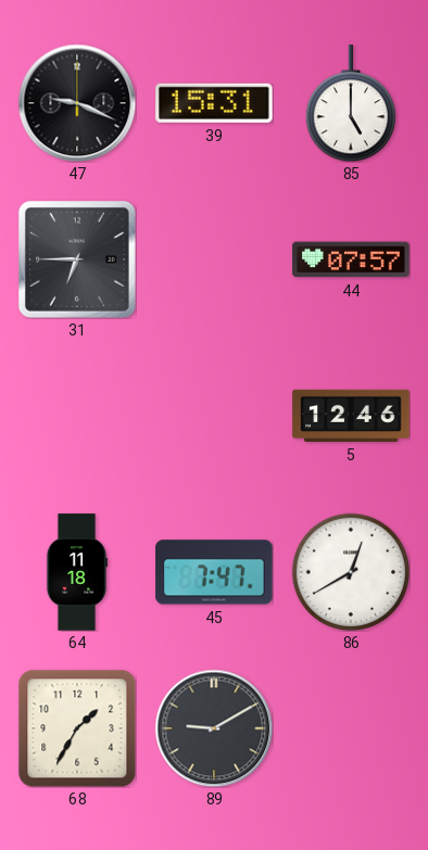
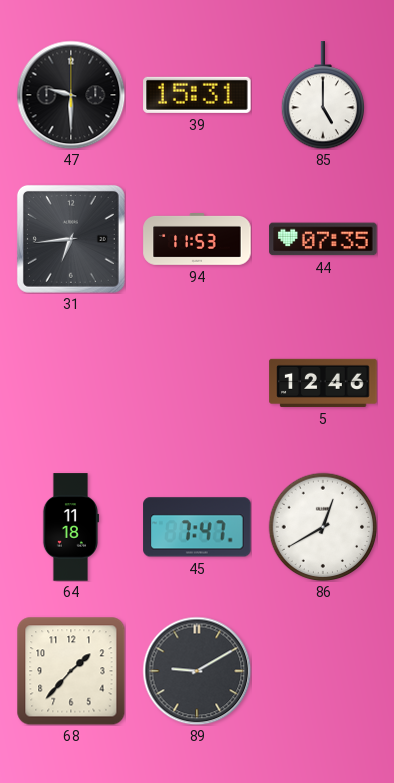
47: 9:19 -> 9:30
31: 6:45 -> 6:44
94: none -> 11:53
44: 07:57 -> 07:35
68: 1:35 -> 1:37
